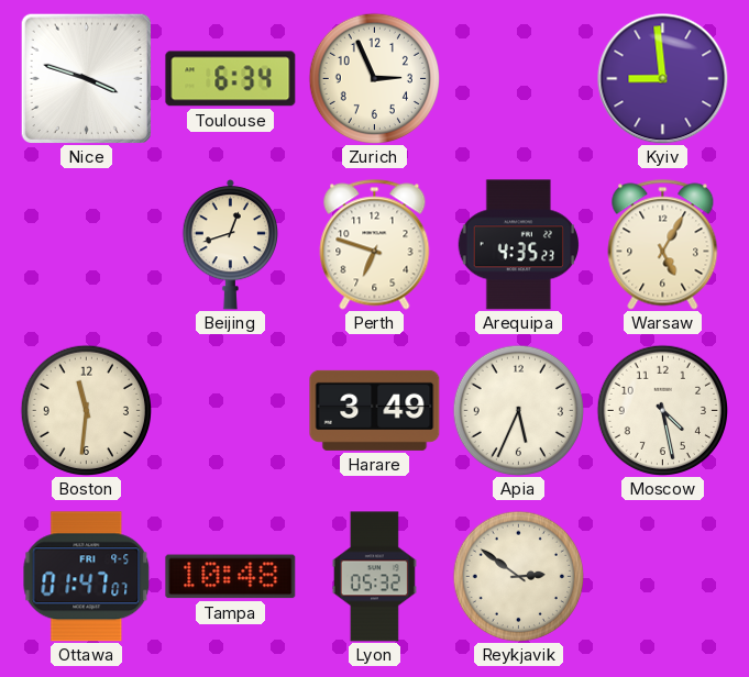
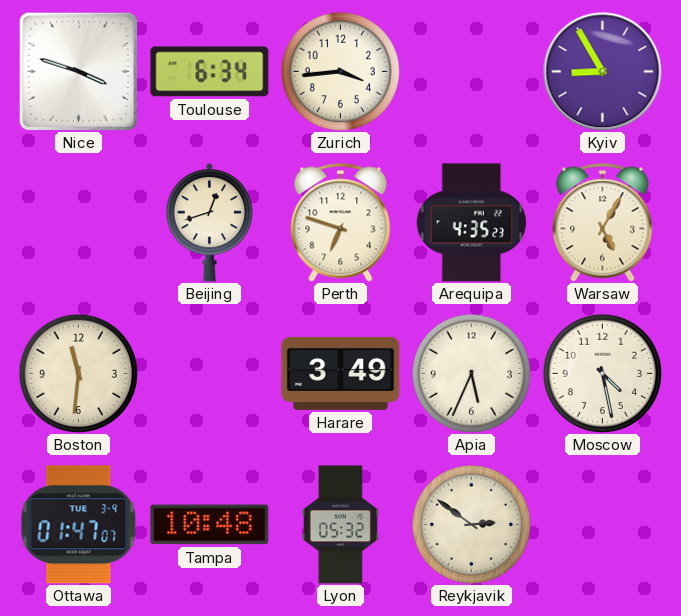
Zurich: 2:56 -> 3:44
Kyiv: 8:59 -> 8:55
Ottawa date: FRI 9-5 -> TUE 3-9
